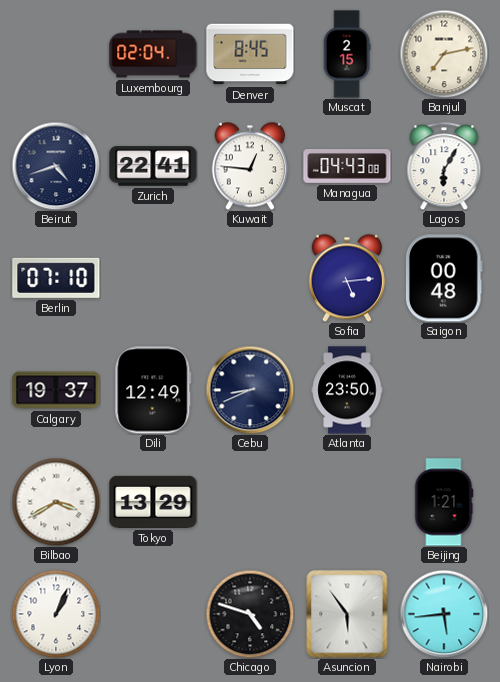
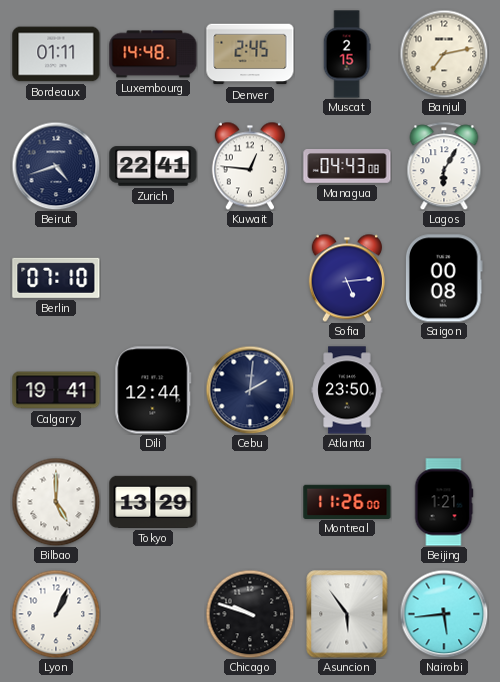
Bordeaux: none -> 01:11
Luxembourg: 02:04 -> 14:48
Denver: 8:45 -> 2:45
Saigon: 00:48 -> 00:08
Calgary: 19:37 -> 19:41
Dili: 12:49 -> 12:44
Cebu: 8:41 -> 2:01
Bilbao: 3:40 -> 5:00
Montreal: none -> 11:26
Chicago: 4:48 -> 9:48
